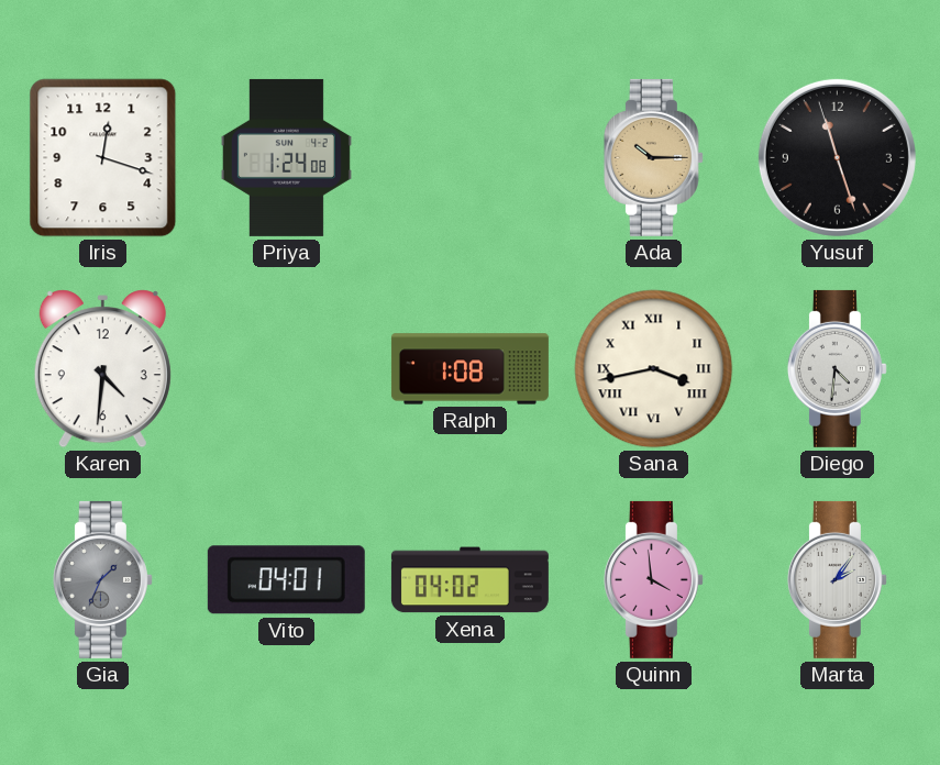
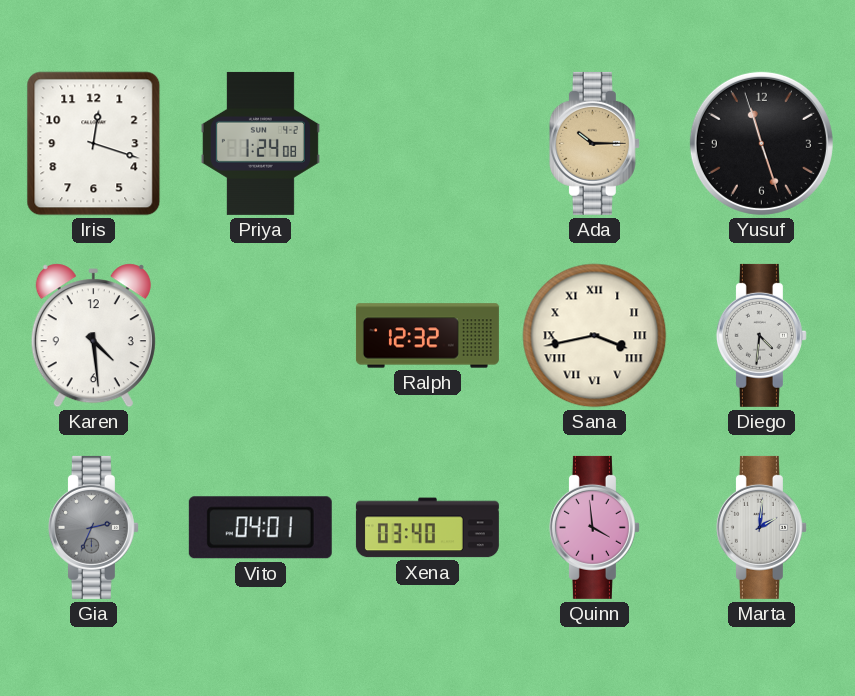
Karen: 4:31 -> 4:29
Ralph: 1:08 -> 12:32
Gia: 1:34 -> 2:34
Xena: 04:02 -> 03:40
Marta: 2:06 -> 2:01
